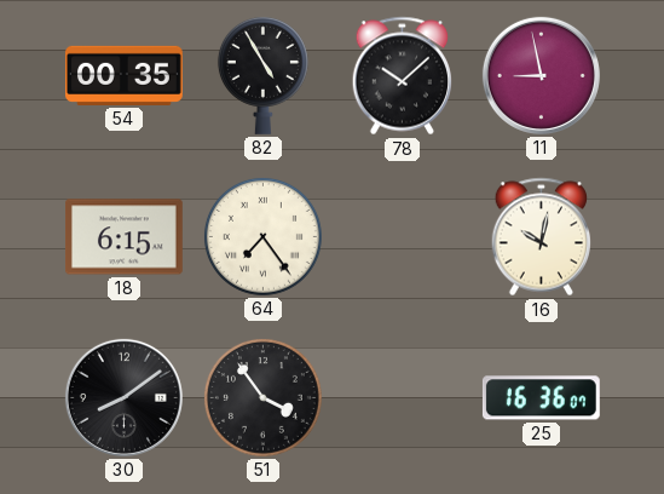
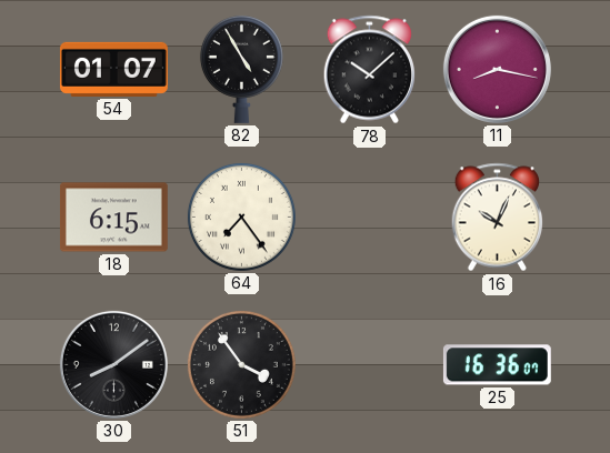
54: 00:35 -> 01:07
11: 8:58 -> 8:17
16: 10:02 -> 10:04
